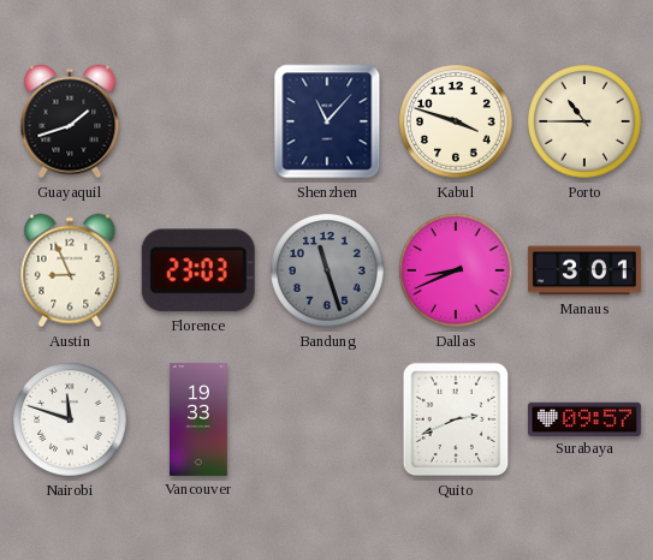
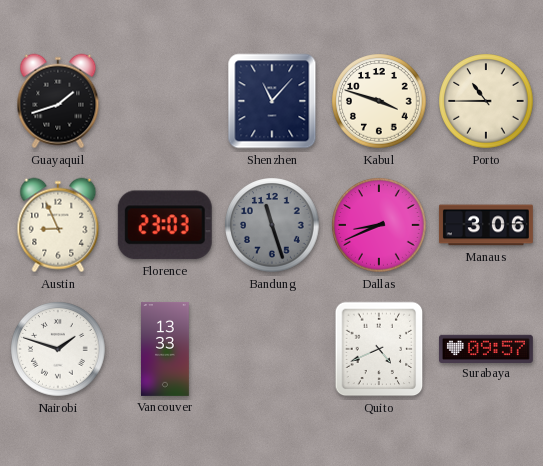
Manaus: 3:01 -> 3:06
Nairobi: 11:48 -> 1:48
Vancouver: 19:33 -> 13:33
Quito: 2:41 -> 4:41
